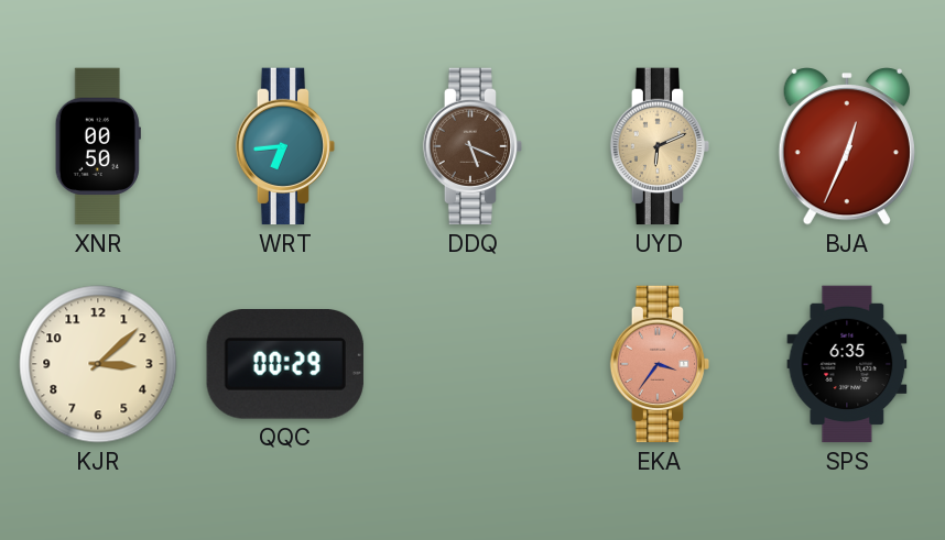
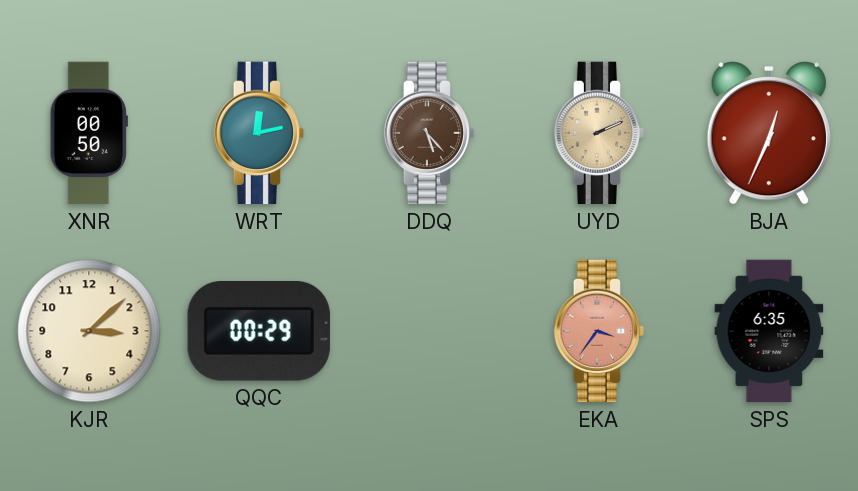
WRT: 6:44 -> 12:13
DDQ: 5:19 -> 5:23
UYD: 6:11 -> 2:11
